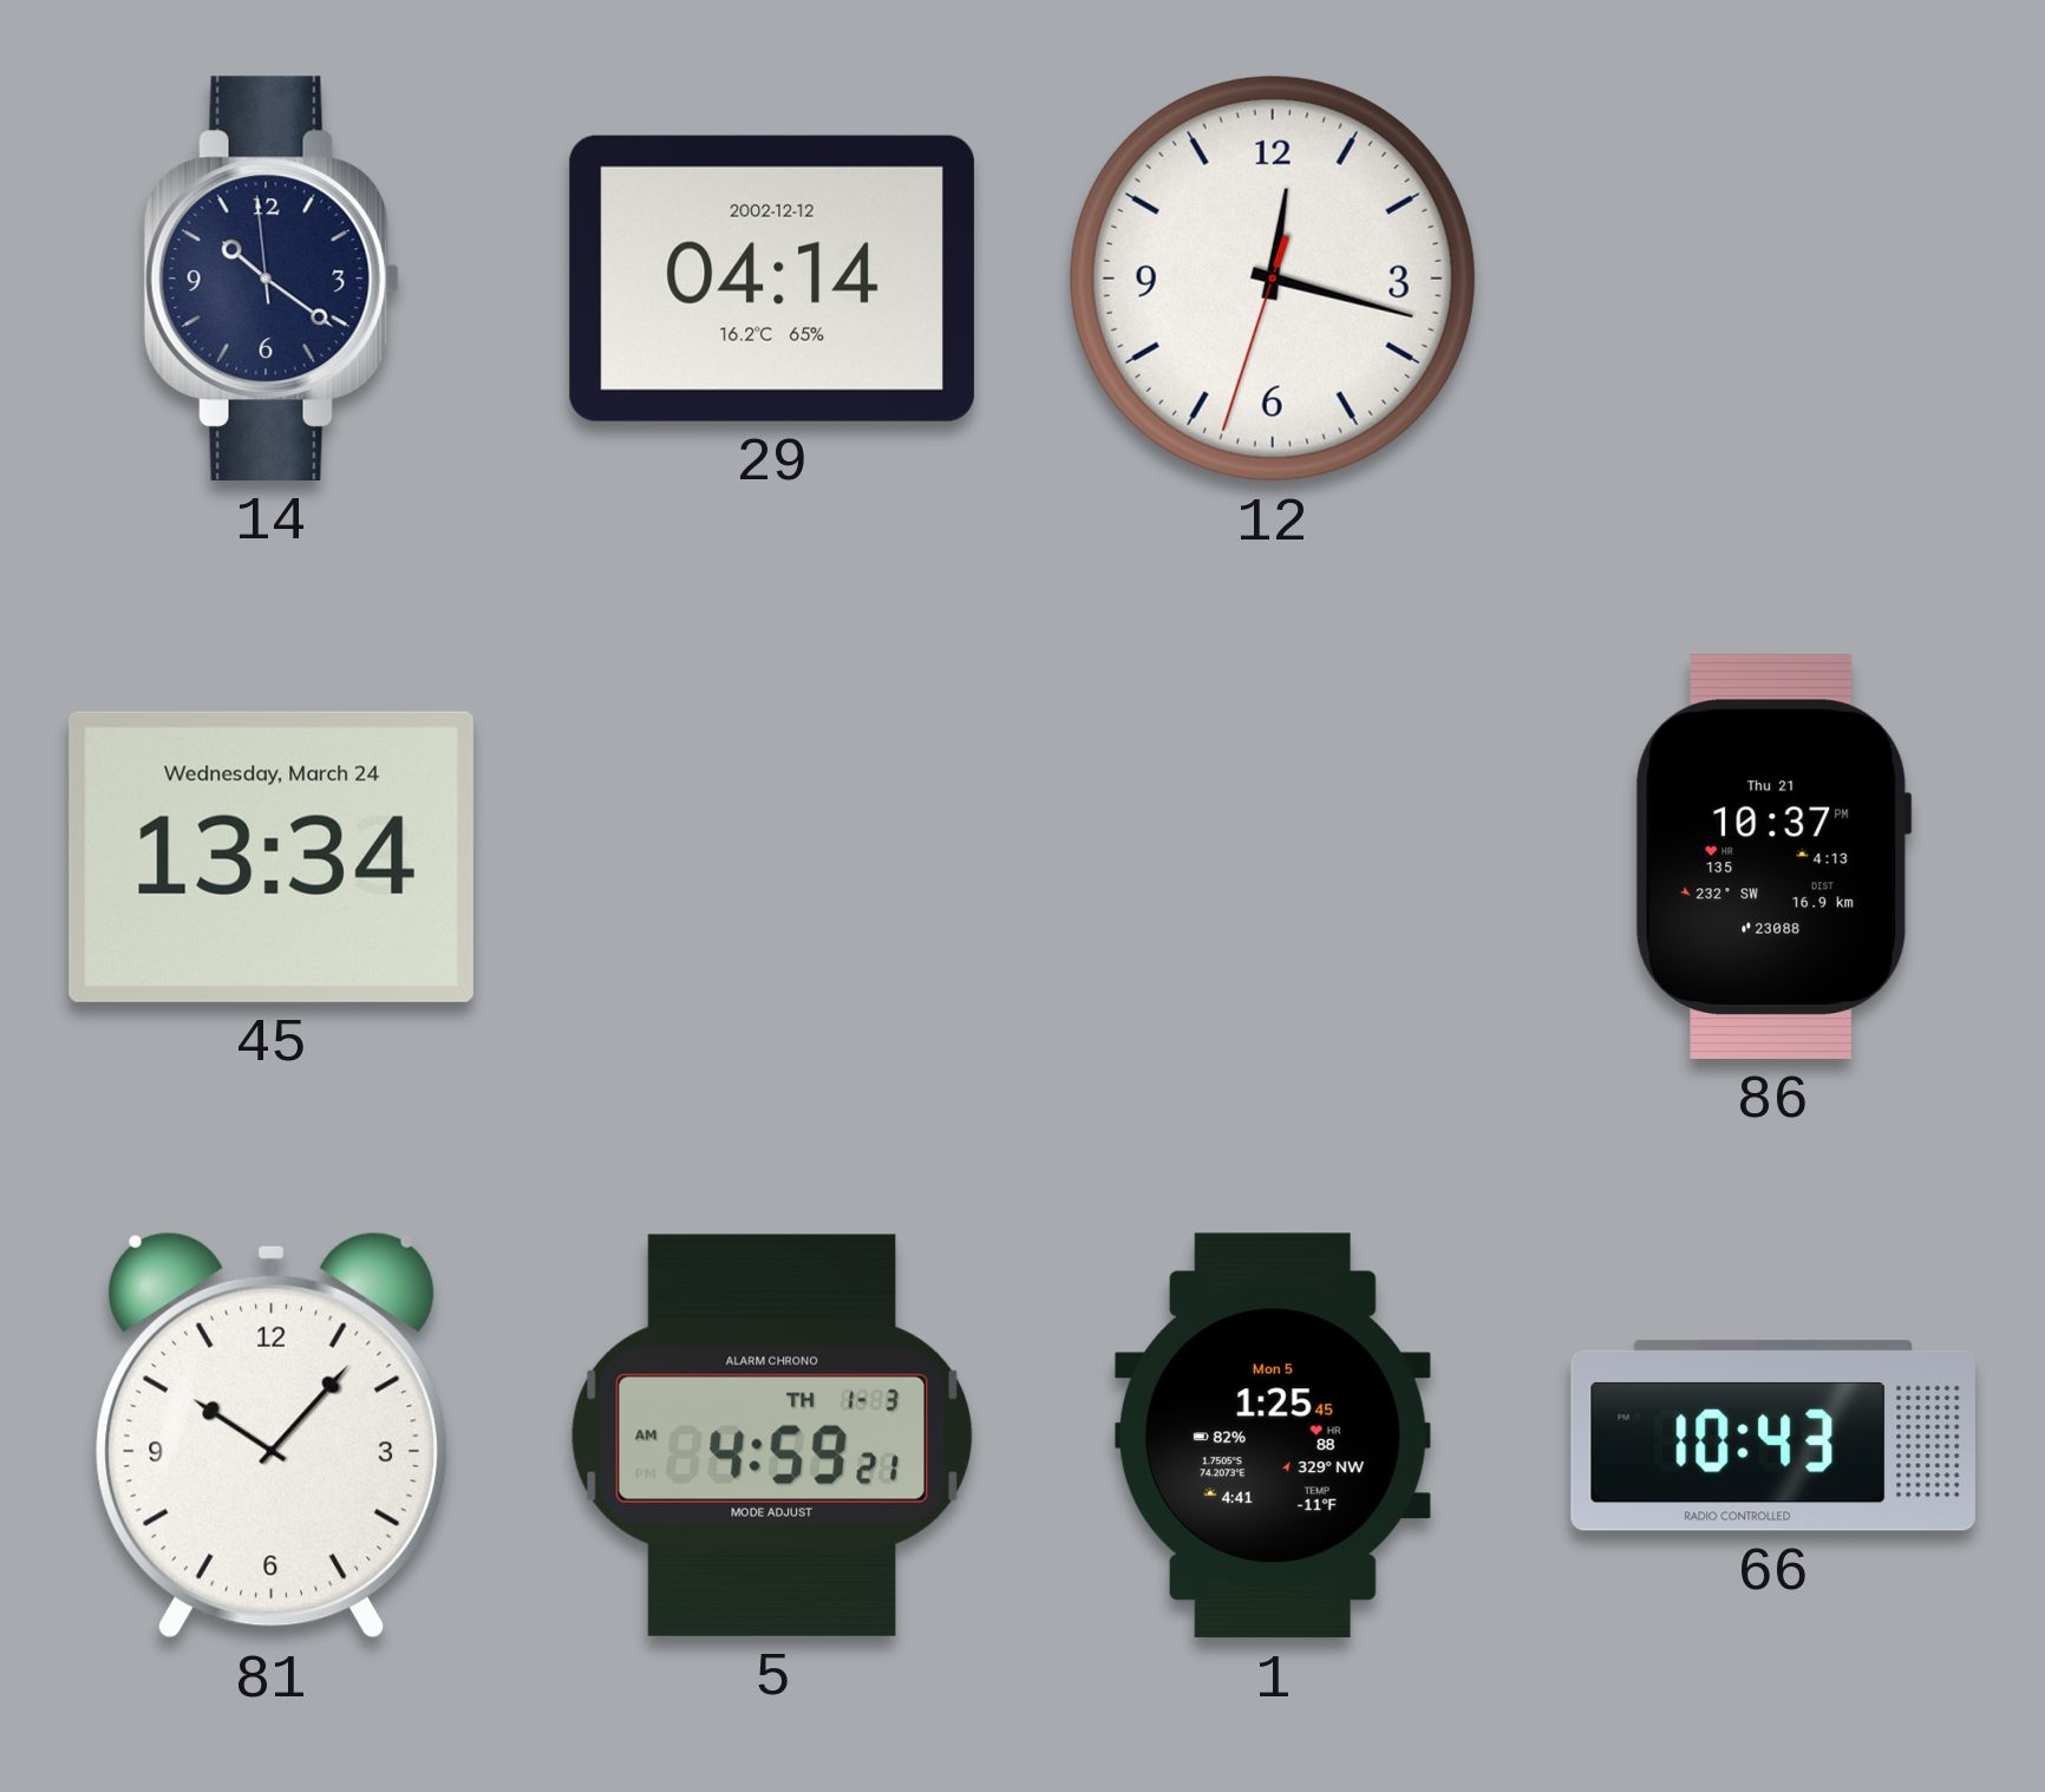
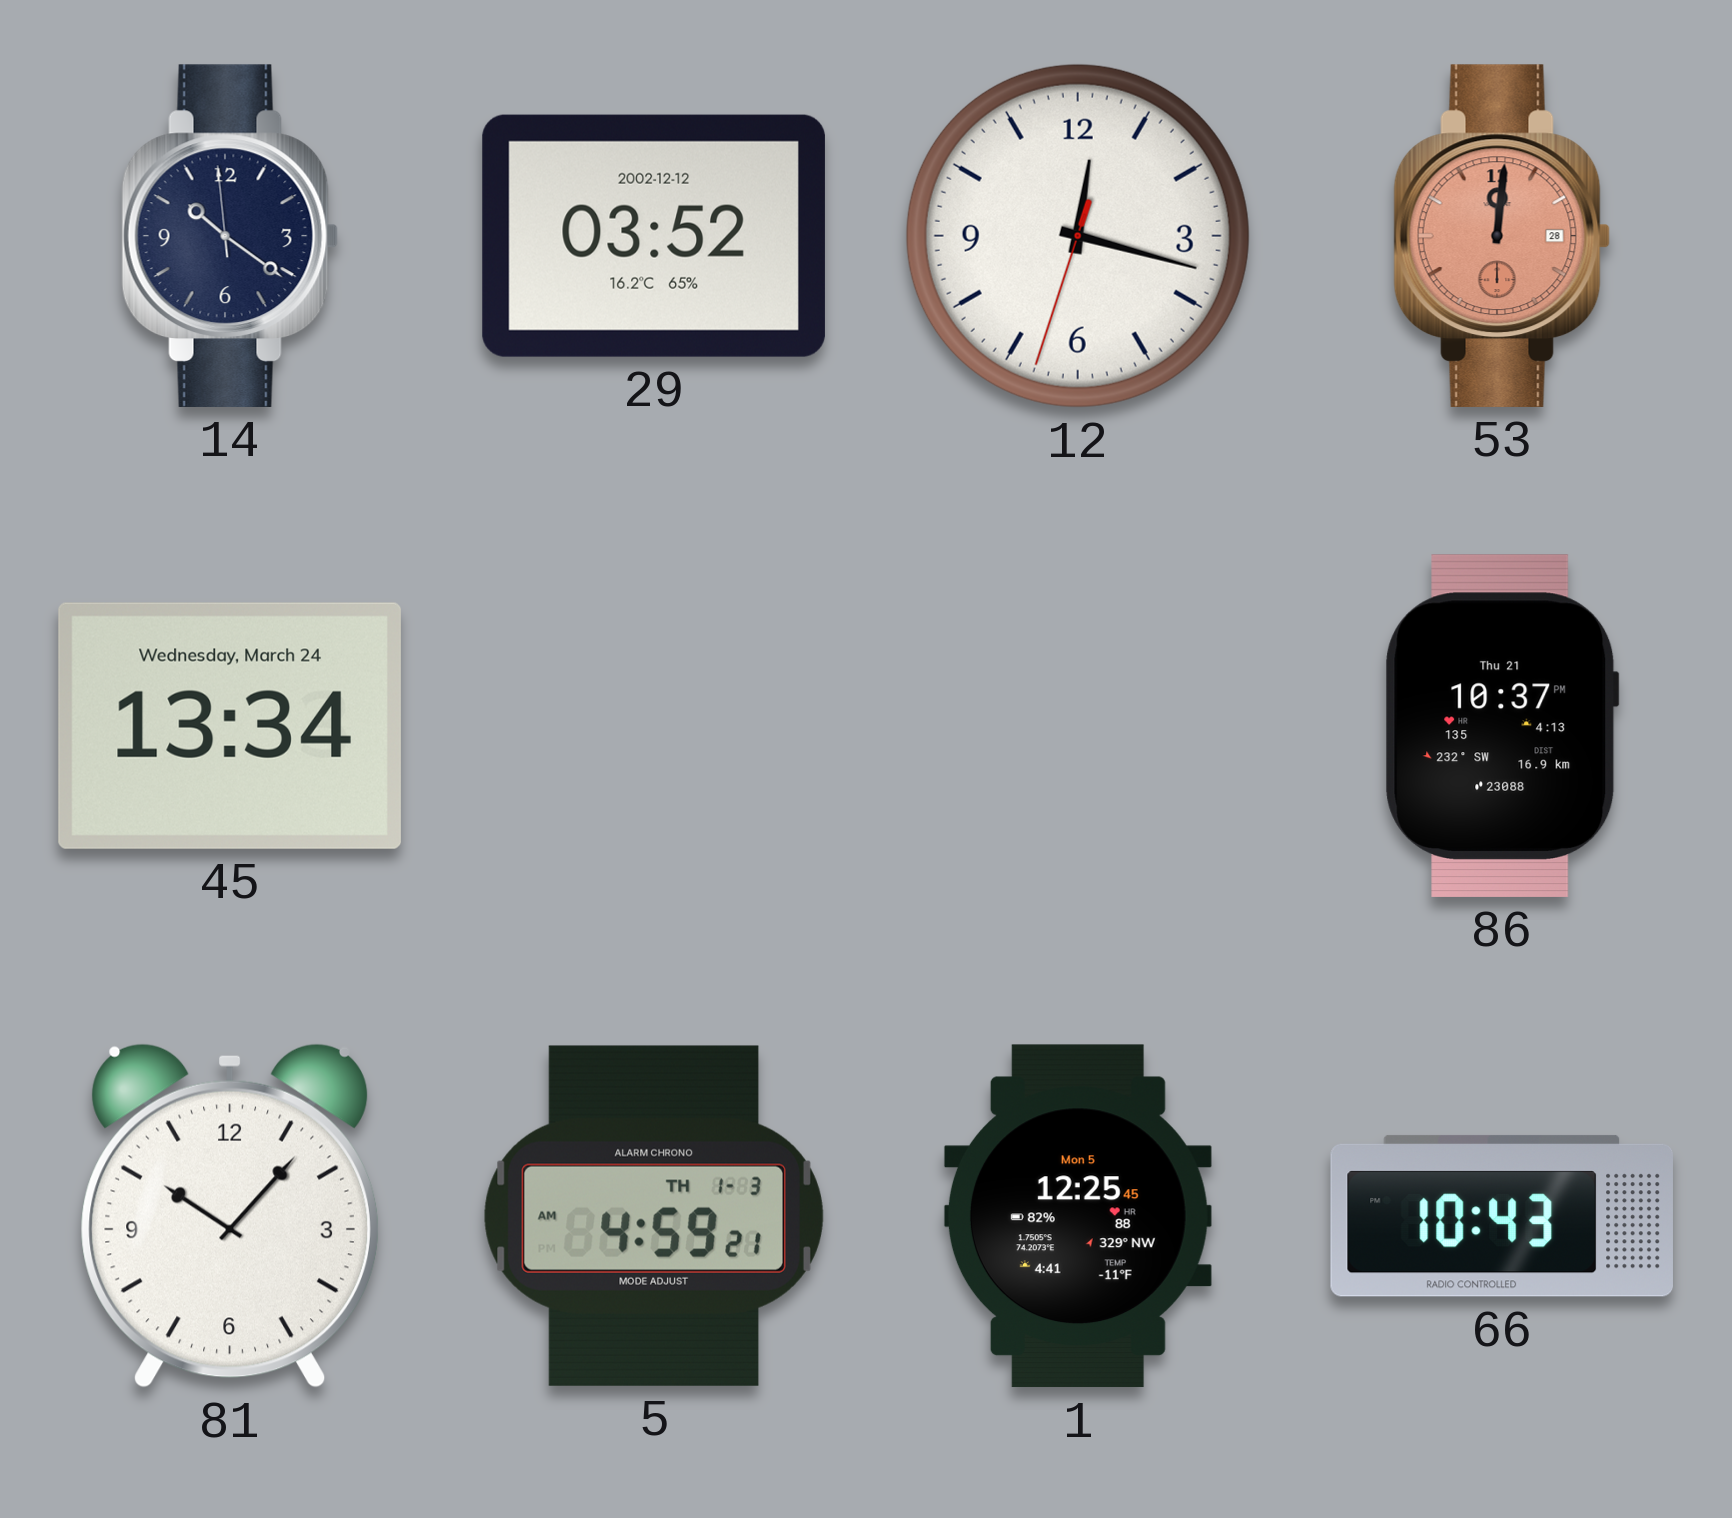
29: 04:14 -> 03:52
53: none -> 12:01
1: 1:25 -> 12:25
